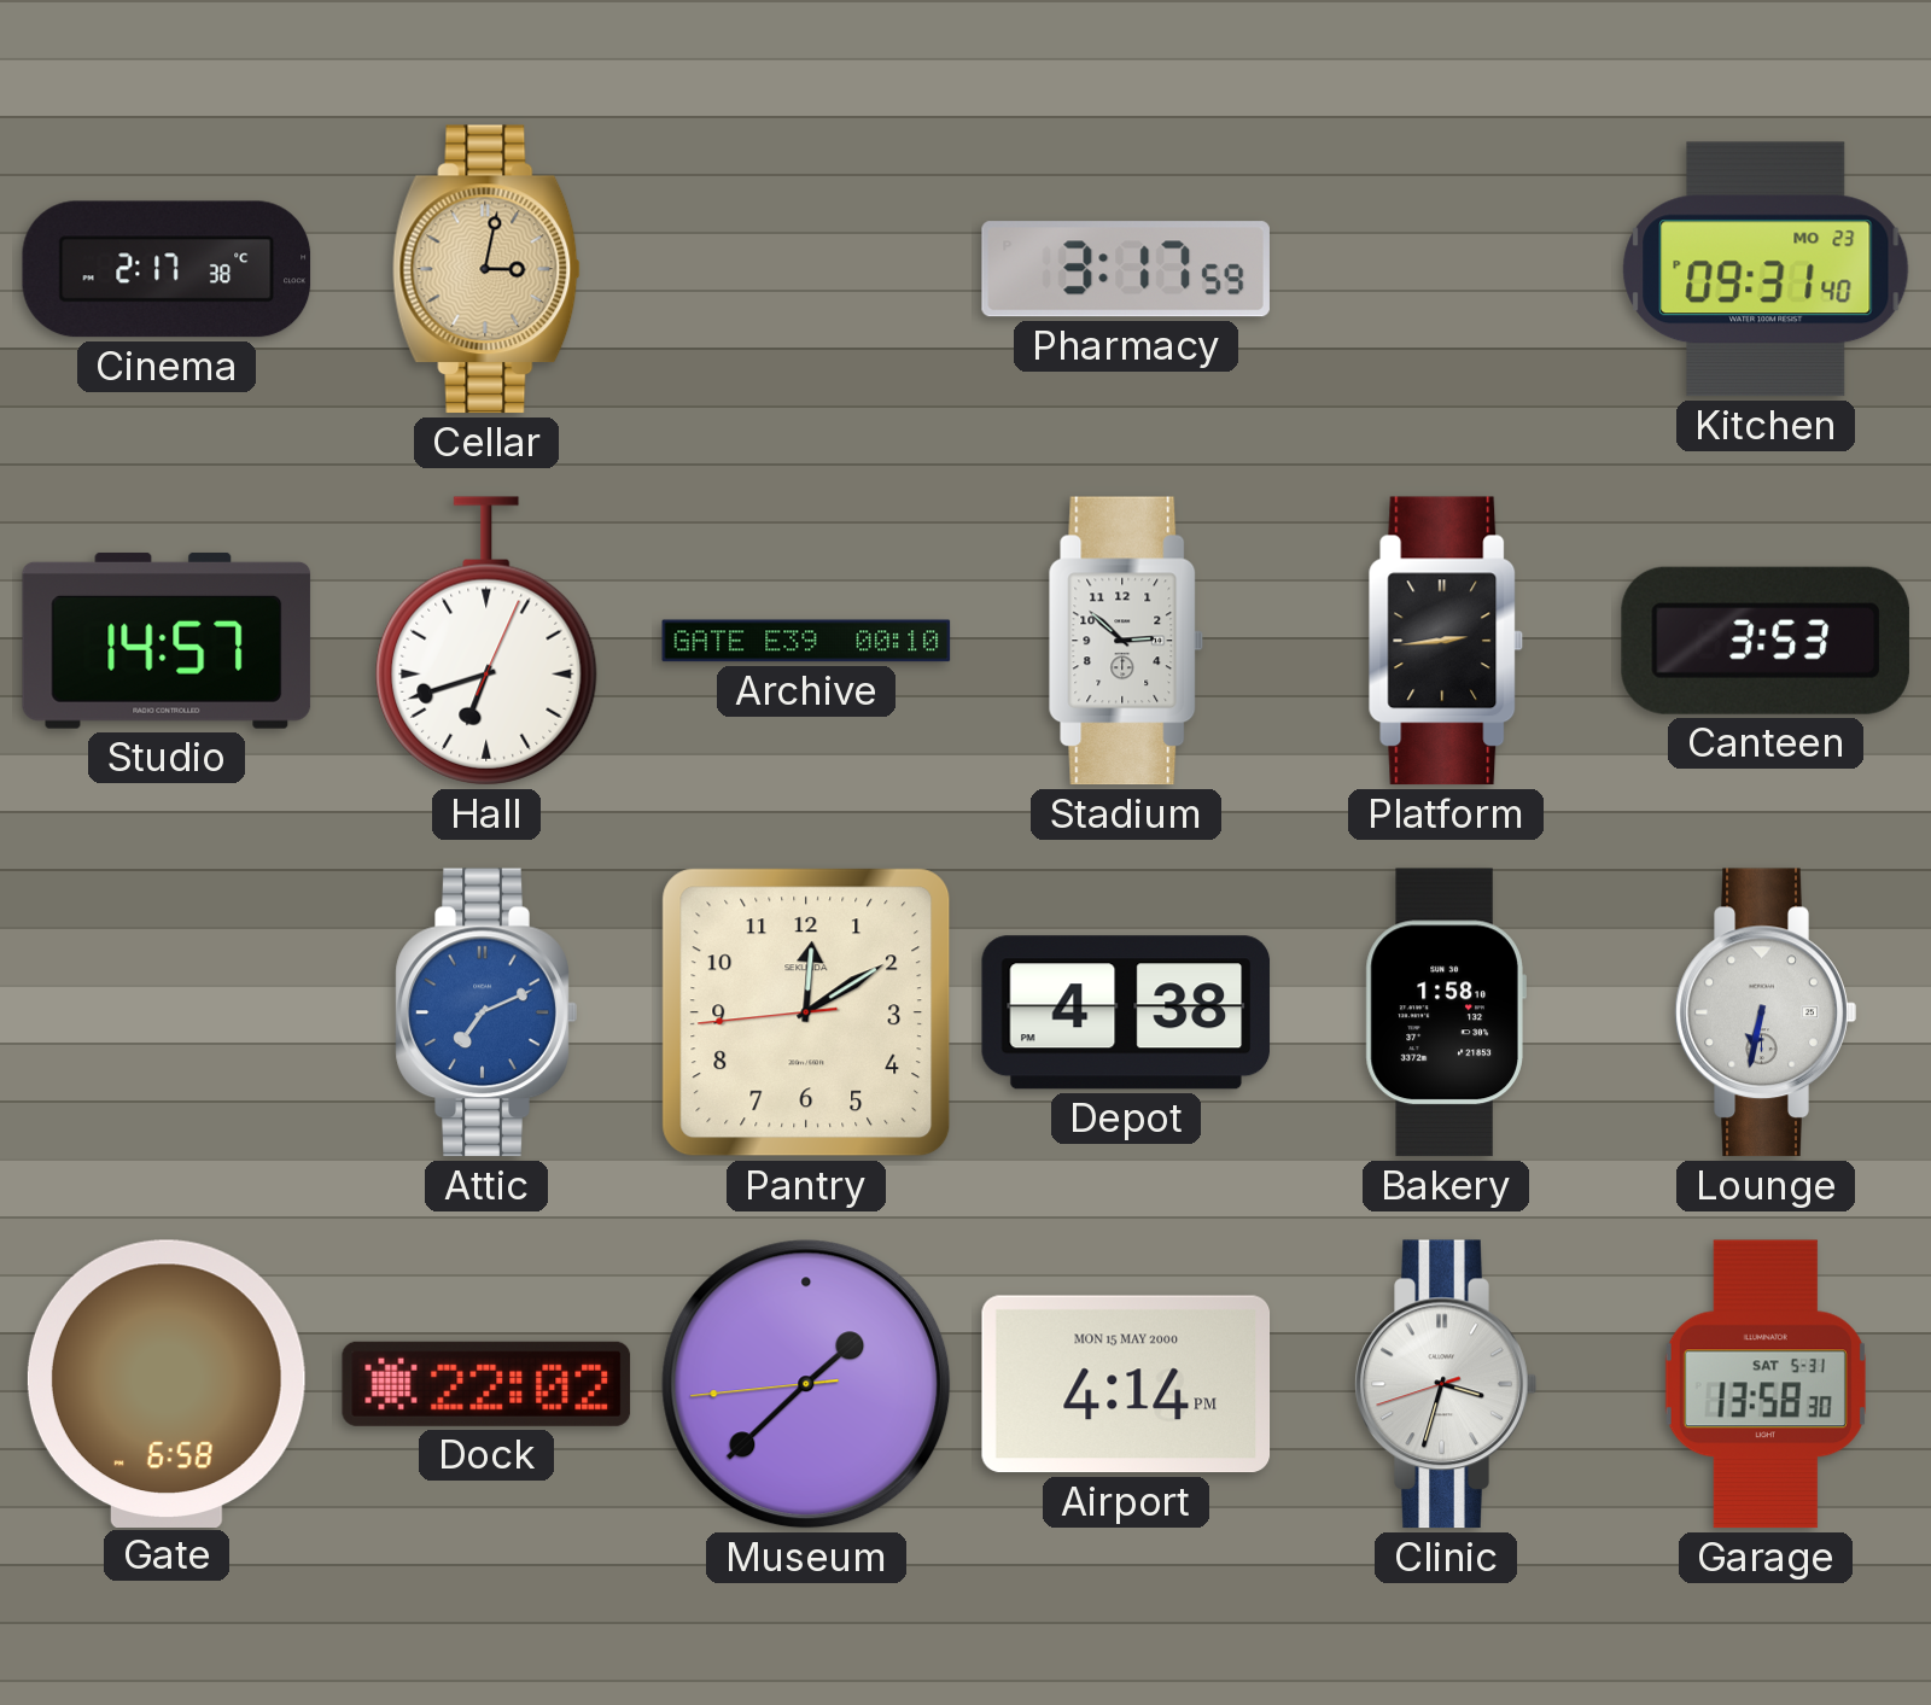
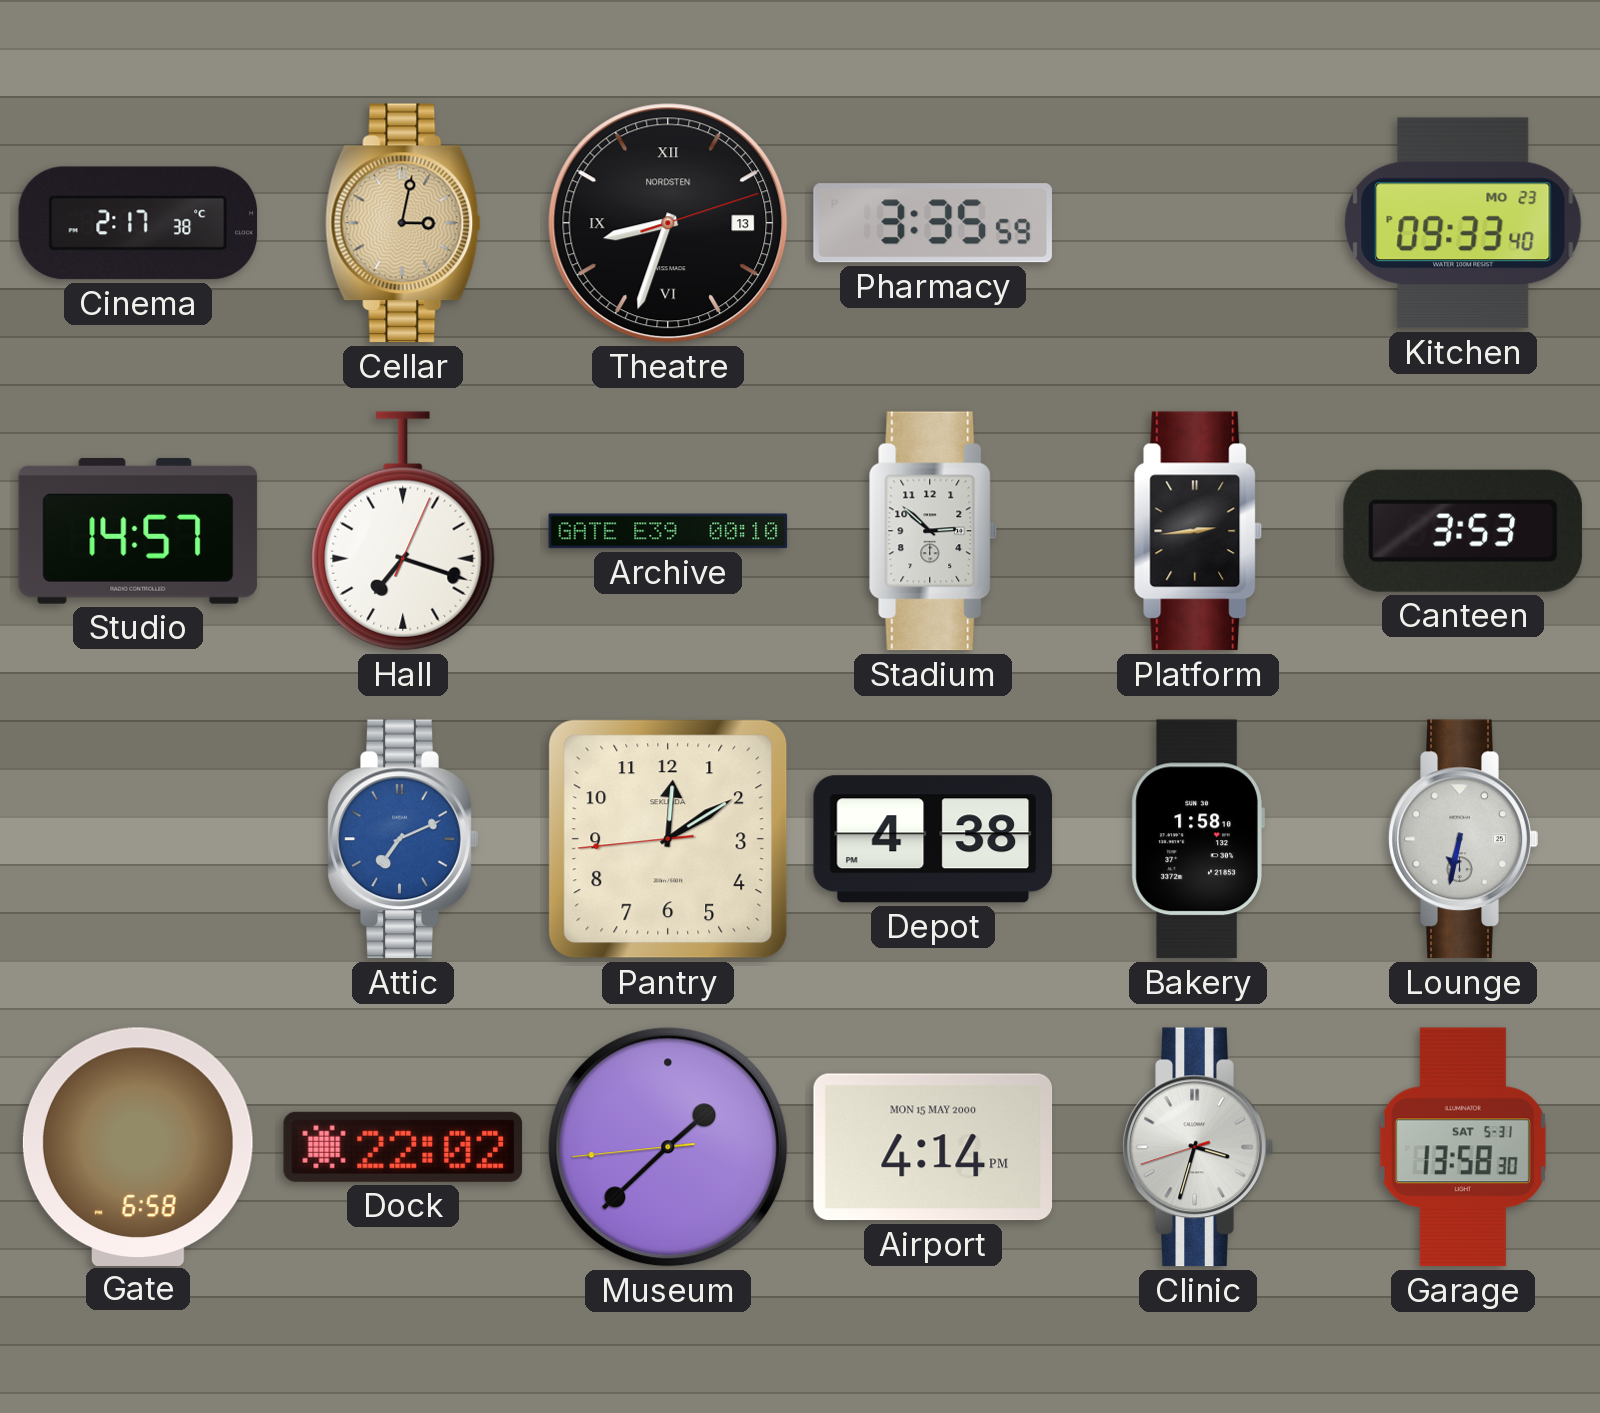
Theatre: none -> 8:33
Pharmacy: 3:17 -> 3:35
Kitchen: 09:31 -> 09:33
Hall: 6:42 -> 7:18
